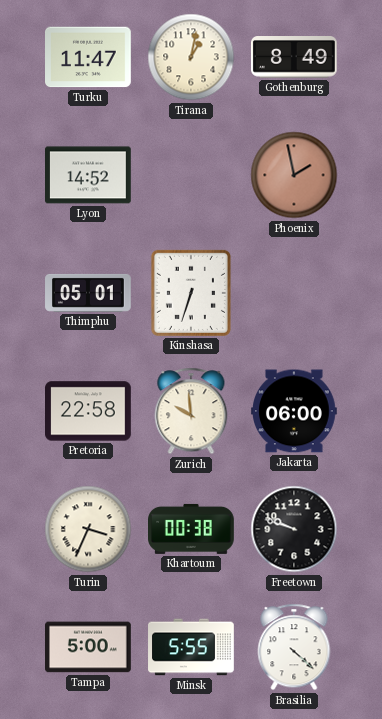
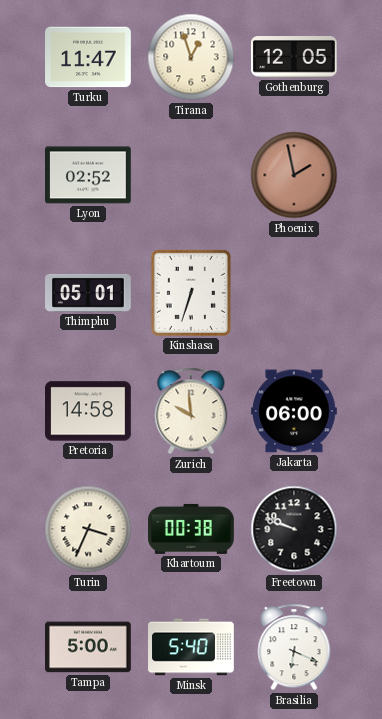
Tirana: 1:02 -> 12:57
Gothenburg: 8:49 -> 12:05
Lyon: 14:52 -> 02:52
Pretoria: 22:58 -> 14:58
Minsk: 5:55 -> 5:40
Brasilia: 4:22 -> 6:19
